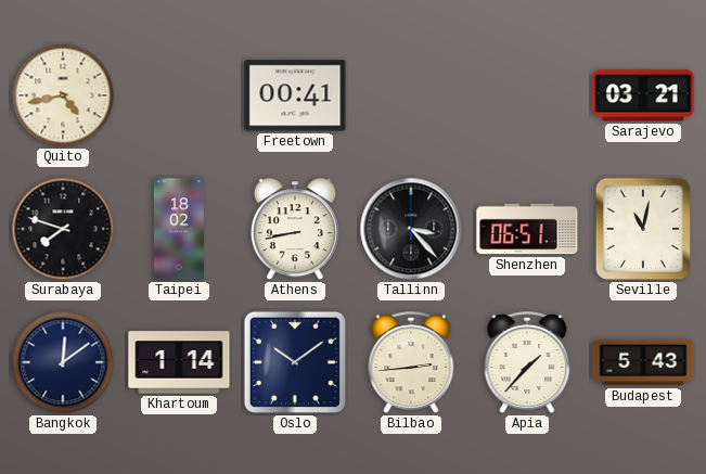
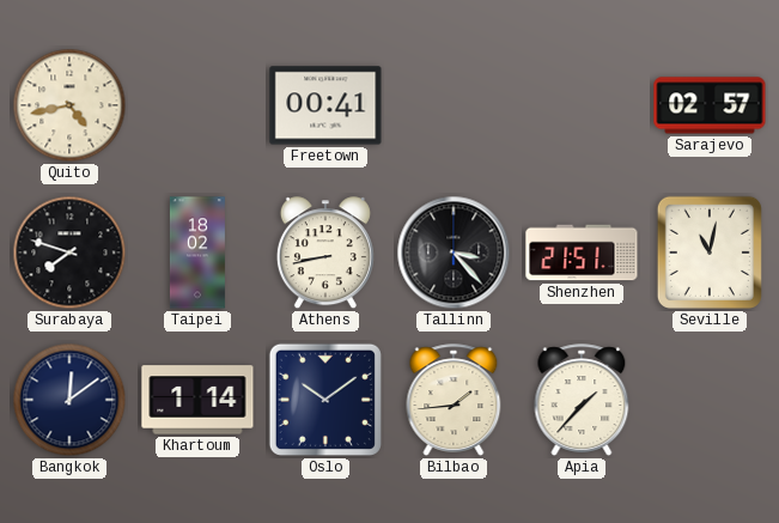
Sarajevo: 03:21 -> 02:57
Shenzhen: 06:51 -> 21:51
Bilbao: 2:44 -> 1:44
Budapest: 5:43 -> none
